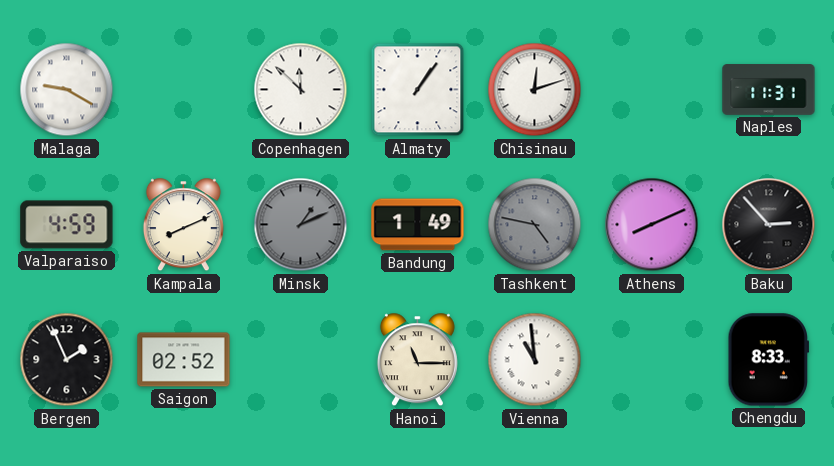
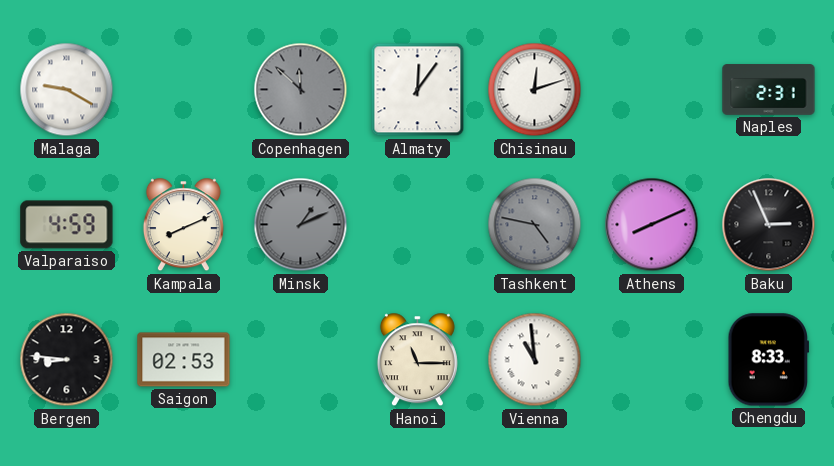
Copenhagen dial: white -> grey
Almaty: 1:06 -> 12:06
Naples: 11:31 -> 2:31
Bandung: 1:49 -> none
Baku: 2:53 -> 2:56
Bergen: 1:56 -> 8:46
Saigon: 02:52 -> 02:53
